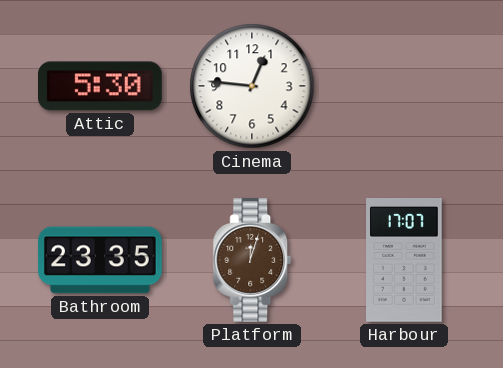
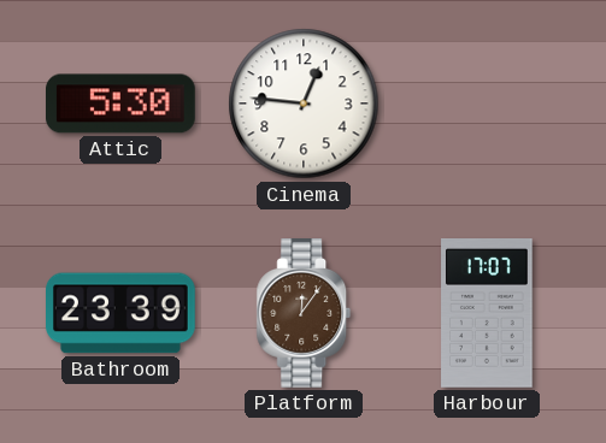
Bathroom: 23:35 -> 23:39
Platform: 12:03 -> 12:06
